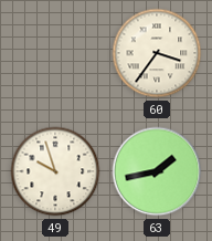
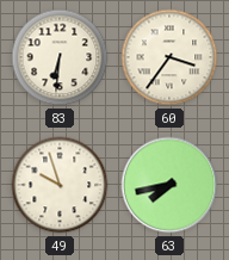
83: none -> 6:31
63: 1:43 -> 7:43
